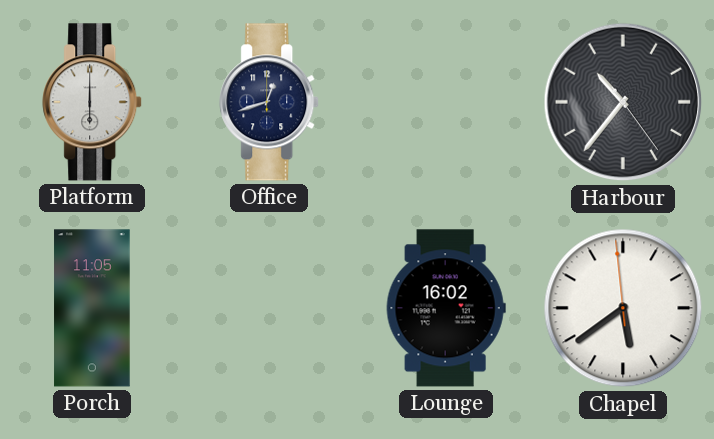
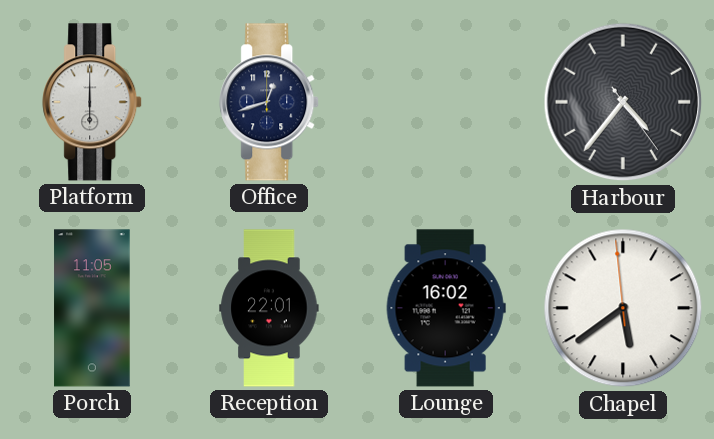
Harbour: 10:36 -> 4:36
Reception: none -> 22:01
